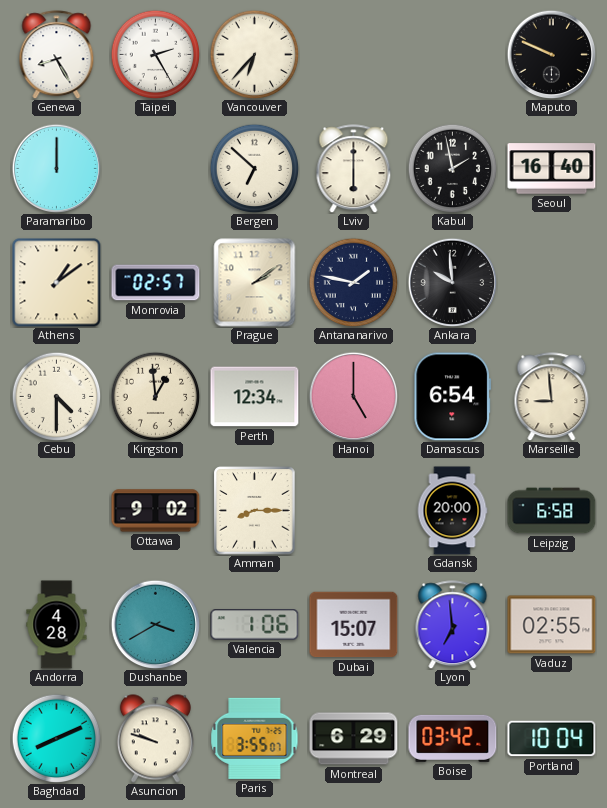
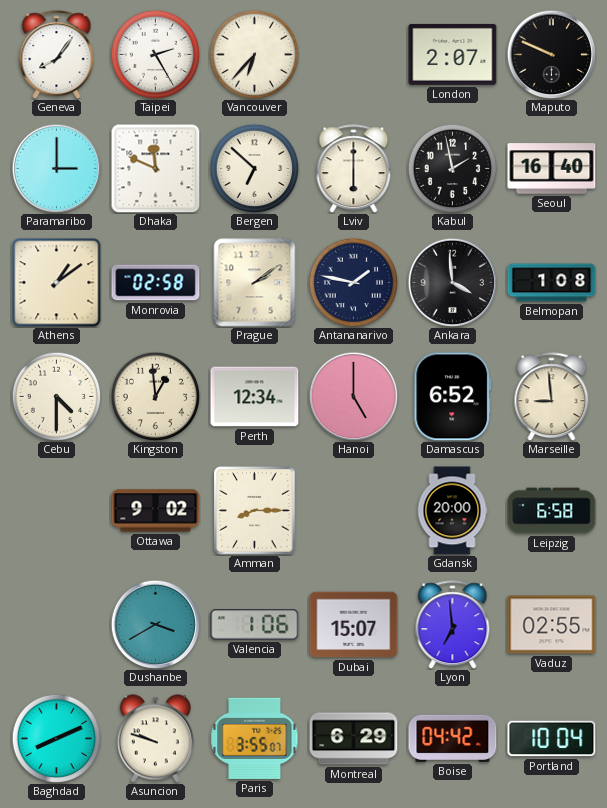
Geneva: 8:25 -> 8:06
London: none -> 2:07
Paramaribo: 12:00 -> 3:00
Dhaka: none -> 11:49
Monrovia: 02:57 -> 02:58
Ankara: 9:59 -> 3:59
Belmopan: none -> 1:08
Damascus: 6:54 -> 6:52
Andorra: 4:28 -> none
Boise: 03:42 -> 04:42
